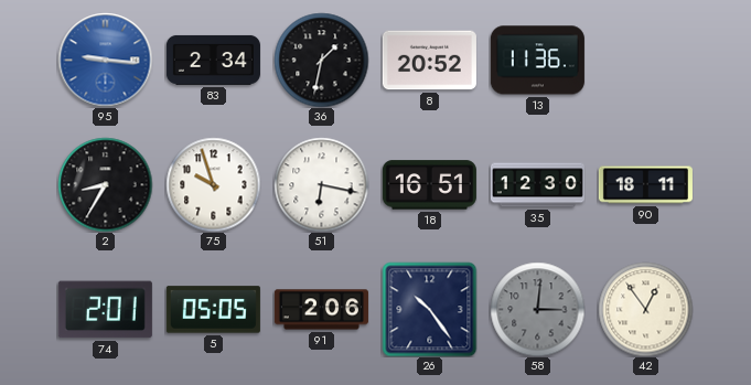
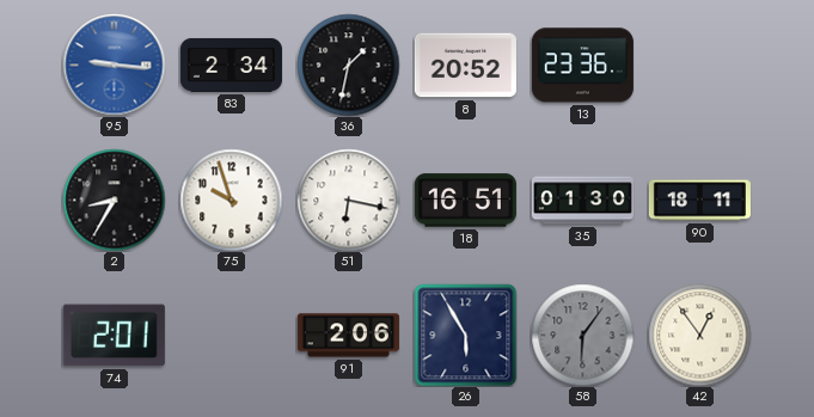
13: 11:36 -> 23:36
35: 12:30 -> 01:30
5: 05:05 -> none
26: 10:24 -> 5:55
58: 3:01 -> 6:06
